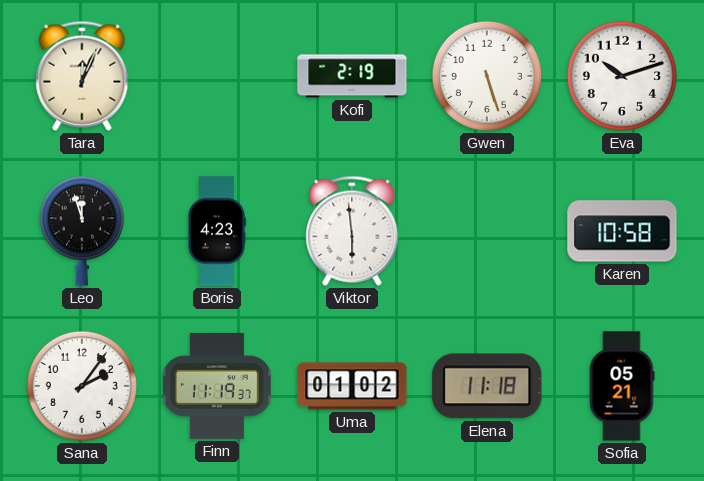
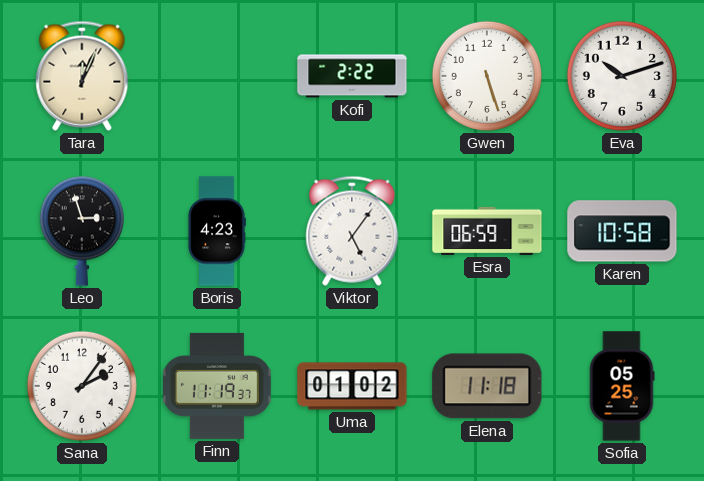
Kofi: 2:19 -> 2:22
Leo: 11:57 -> 2:57
Viktor: 5:59 -> 5:06
Esra: none -> 06:59
Sofia: 05:21 -> 05:25
